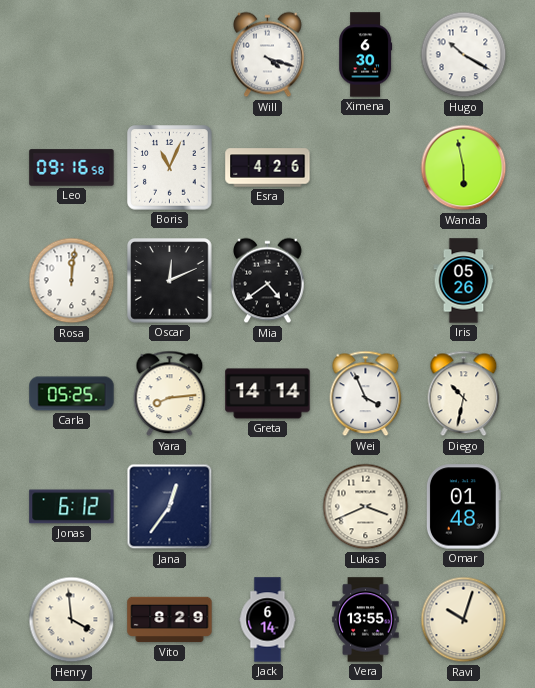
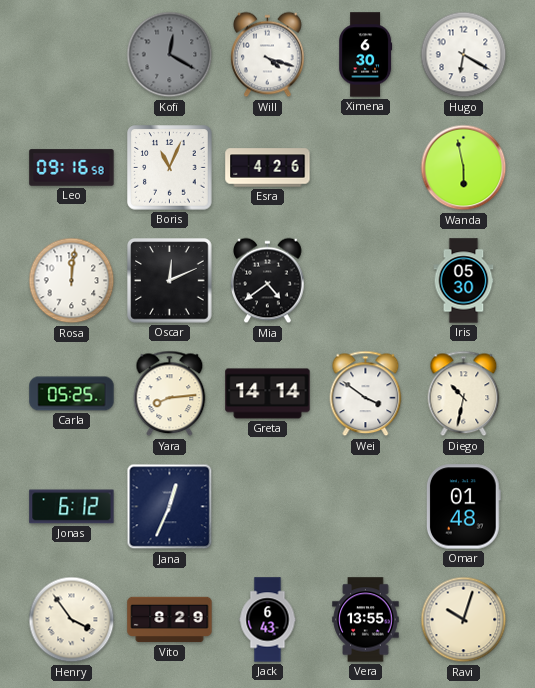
Kofi: none -> 12:20
Hugo: 10:20 -> 6:20
Iris: 05:26 -> 05:30
Wei: 3:56 -> 3:51
Jana: 12:36 -> 12:34
Lukas: 3:41 -> none
Henry: 3:59 -> 3:54
Jack: 6:14 -> 6:43
